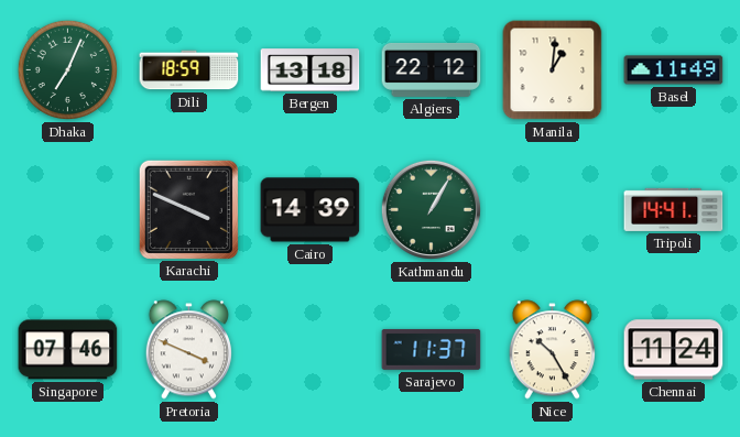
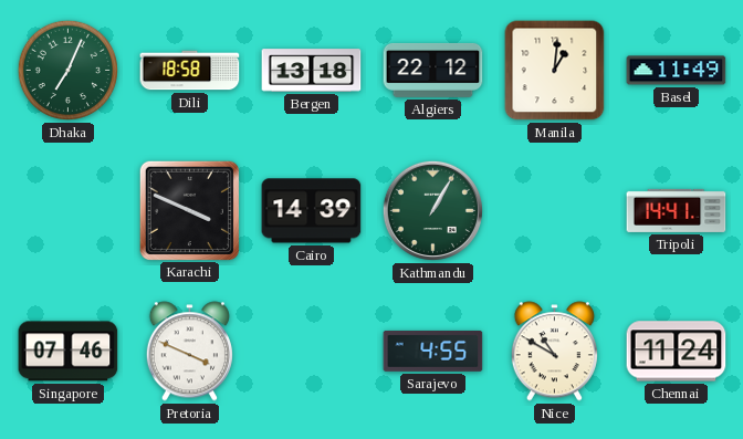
Dili: 18:59 -> 18:58
Sarajevo: 11:37 -> 4:55
Nice: 10:25 -> 10:50
